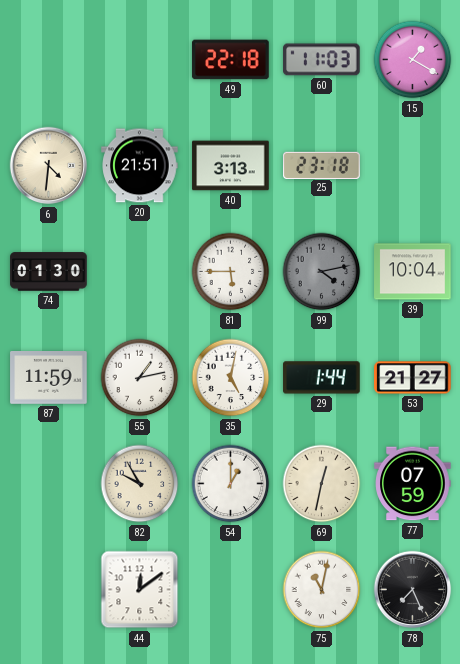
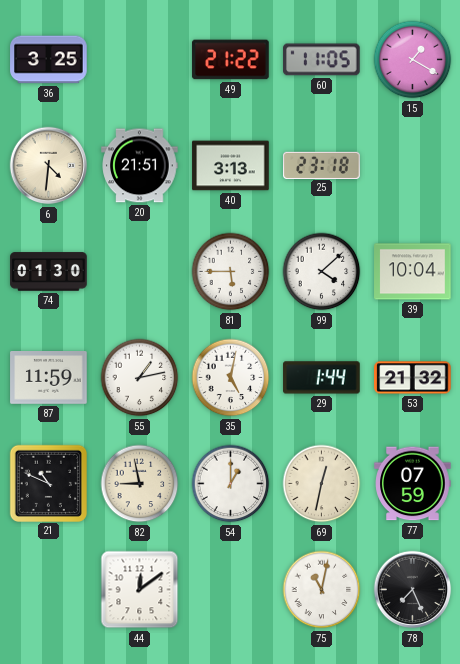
36: none -> 3:25
49: 22:18 -> 21:22
60: 11:03 -> 11:05
99: 4:13 -> 4:08
99 dial: grey -> white
53: 21:27 -> 21:32
21: none -> 10:49
82: 9:55 -> 8:58
